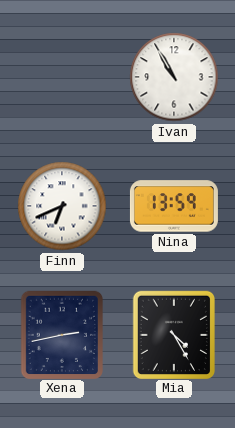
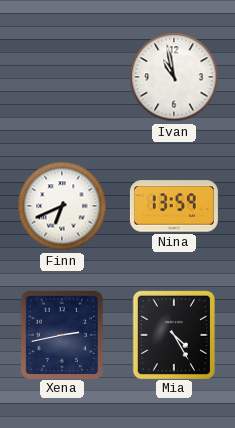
Ivan: 10:55 -> 10:58
